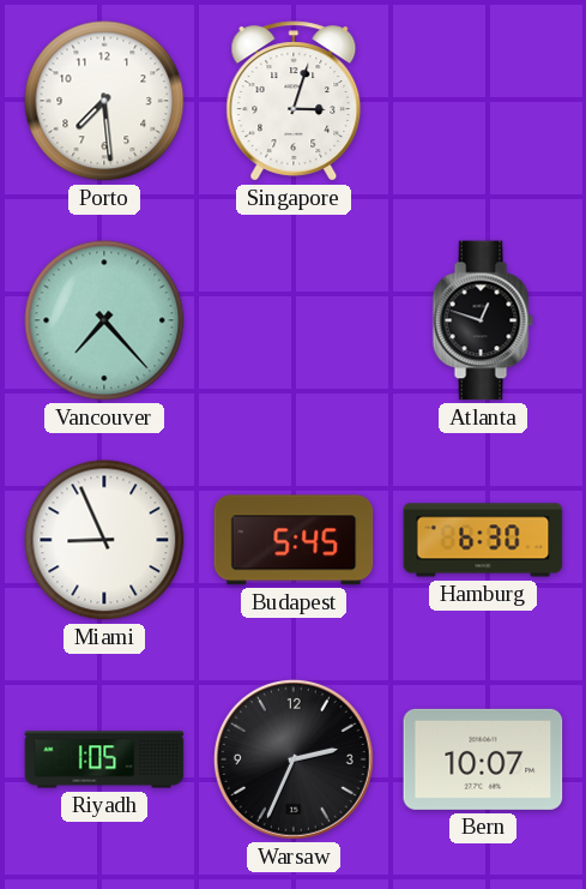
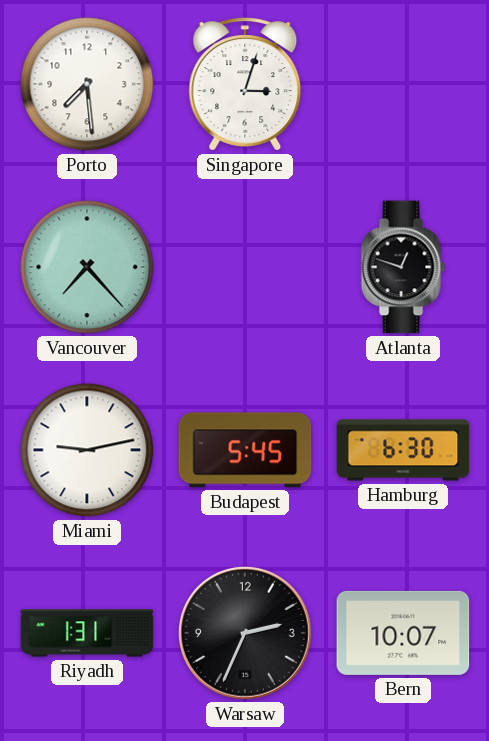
Miami: 8:56 -> 9:13
Riyadh: 1:05 -> 1:31
